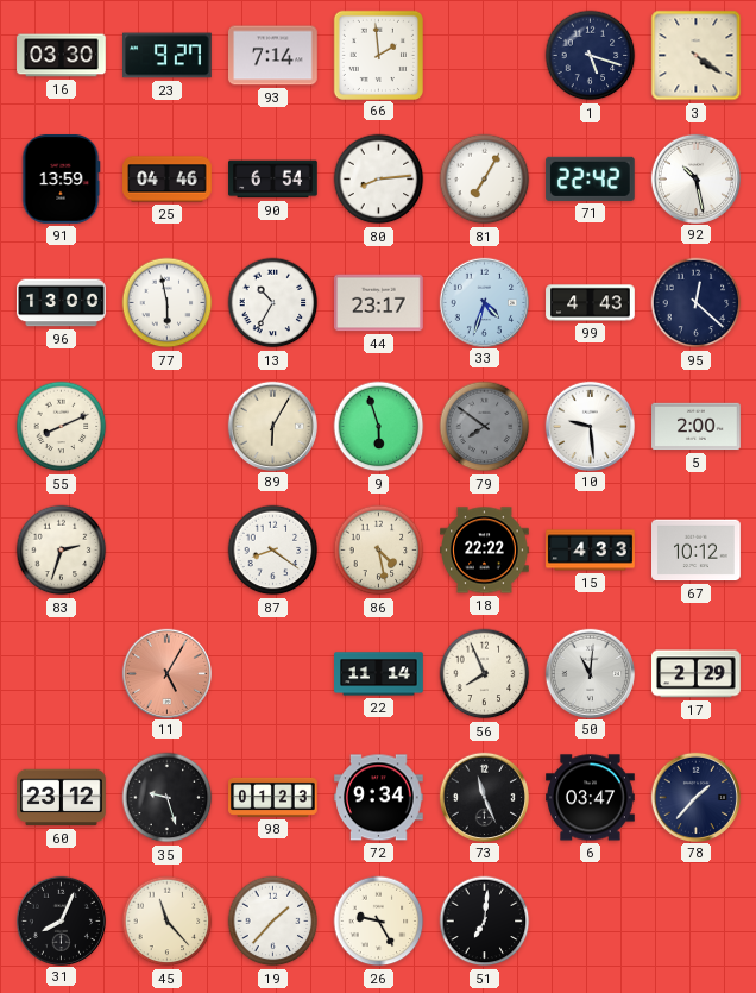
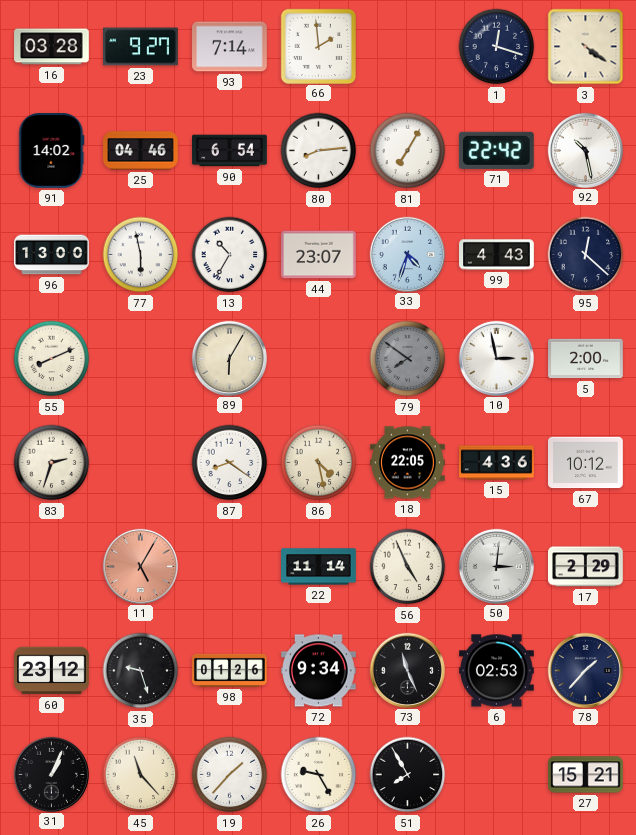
16: 03:30 -> 03:28
1: 5:18 -> 12:18
91: 13:59 -> 14:02
44: 23:17 -> 23:07
9: 5:57 -> none
10: 9:29 -> 2:58
18: 22:22 -> 22:05
15: 4:33 -> 4:36
56: 7:56 -> 4:56
50: 11:01 -> 3:01
98: 01:23 -> 01:26
6: 03:47 -> 02:53
31: 8:04 -> 1:04
51: 7:01 -> 7:55
27: none -> 15:21
